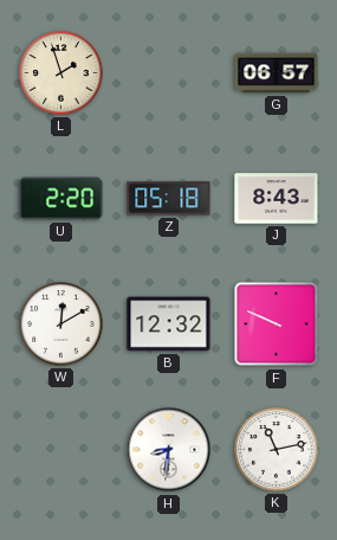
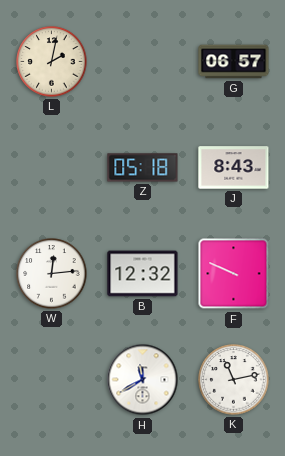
L: 1:57 -> 2:02
U: 2:20 -> none
W: 12:10 -> 12:14
H: 8:31 -> 11:40
